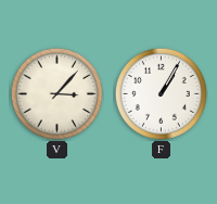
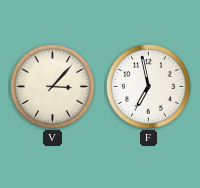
F: 1:05 -> 6:58
